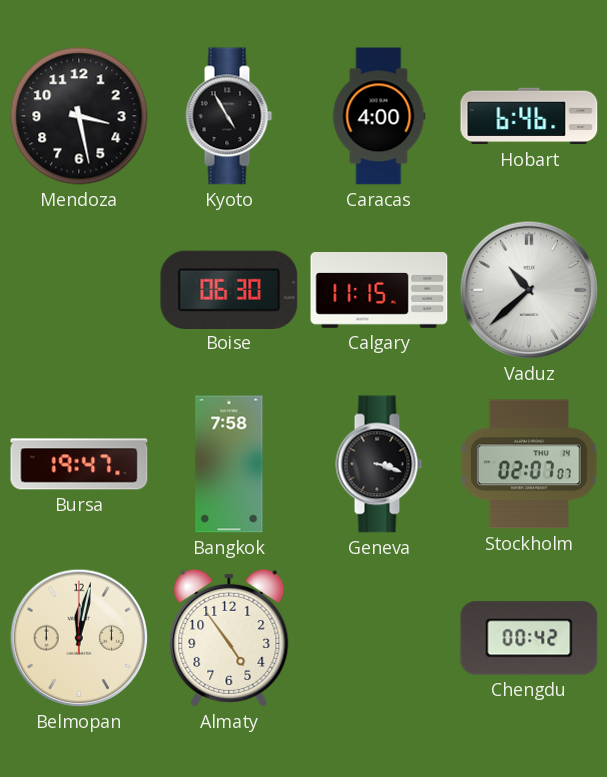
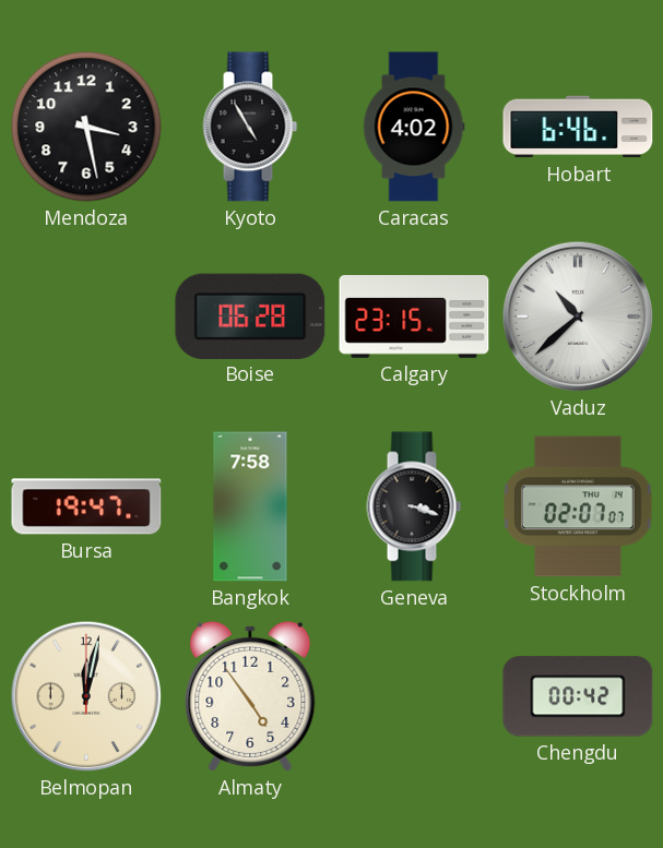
Caracas: 4:00 -> 4:02
Boise: 06:30 -> 06:28
Calgary: 11:15 -> 23:15
